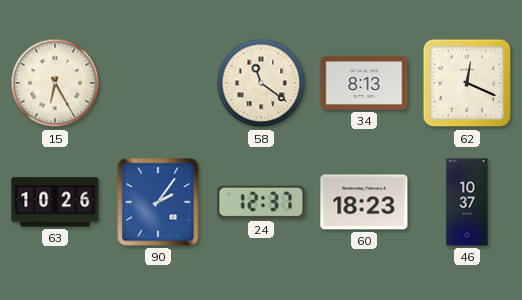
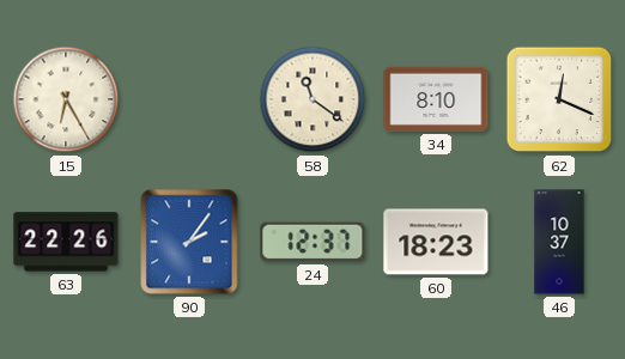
34: 8:13 -> 8:10
63: 10:26 -> 22:26
